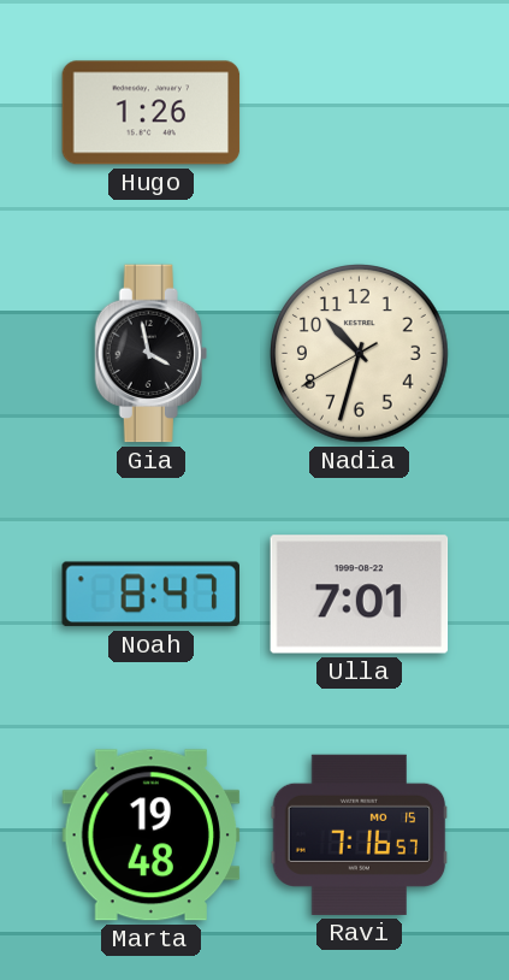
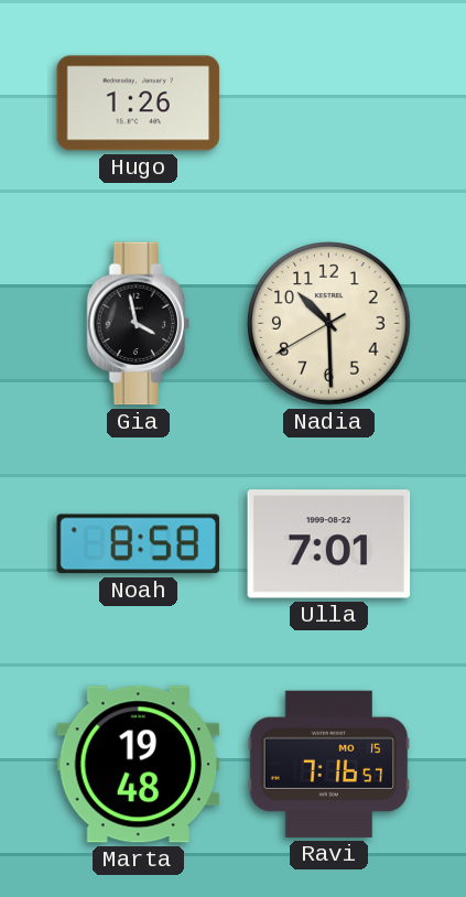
Nadia: 10:32 -> 10:29
Noah: 8:47 -> 8:58
